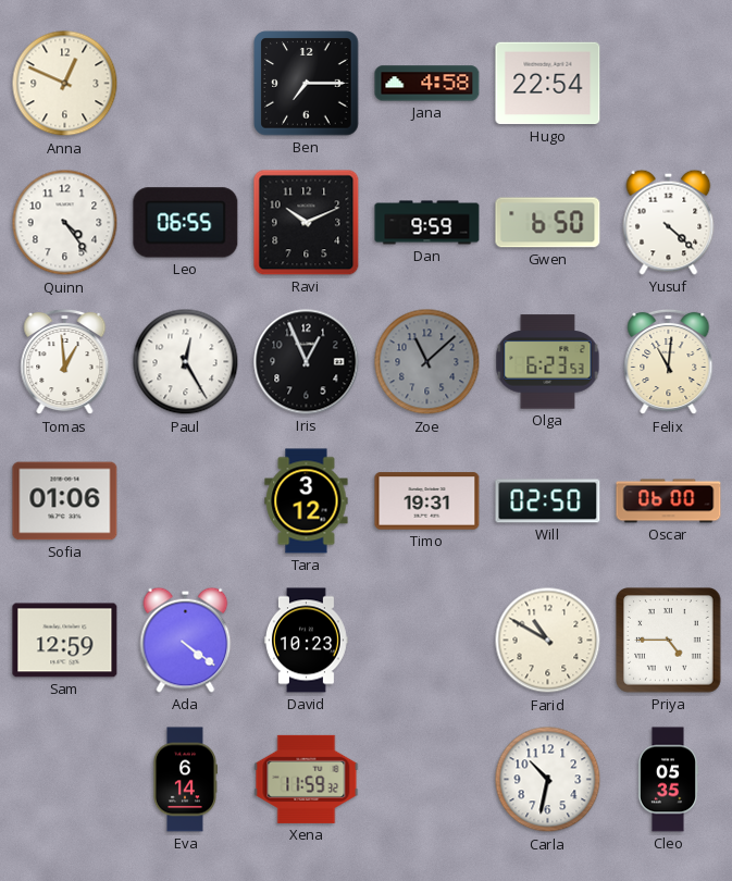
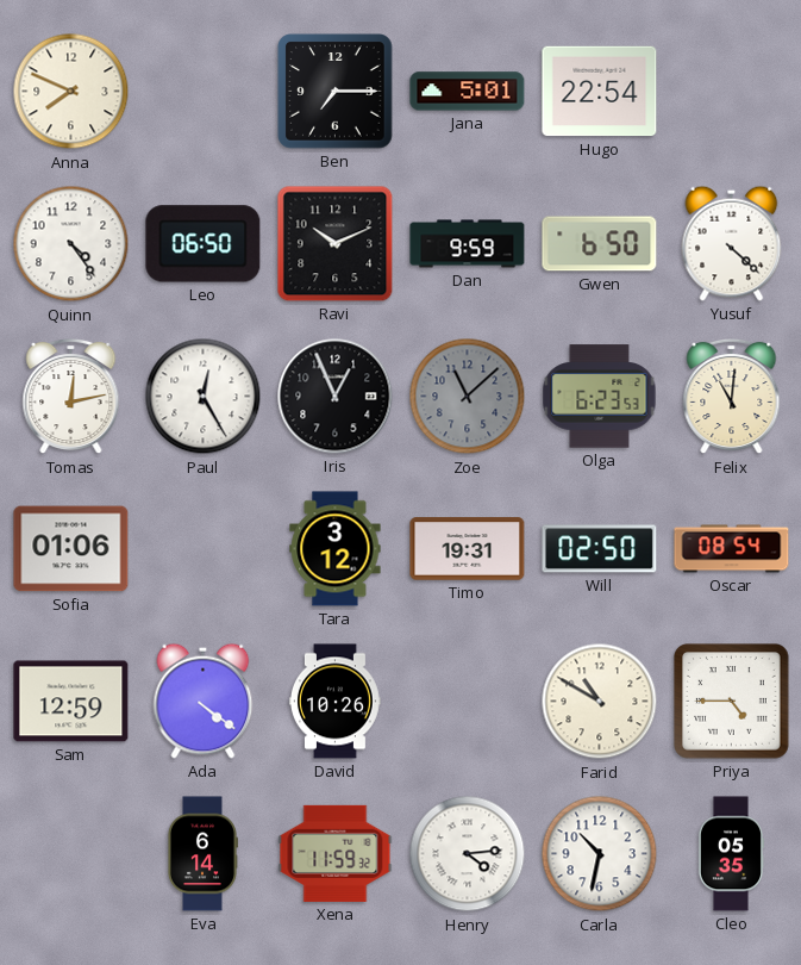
Anna: 12:49 -> 7:49
Jana: 4:58 -> 5:01
Leo: 06:55 -> 06:50
Tomas: 12:59 -> 12:13
Oscar: 06:00 -> 08:54
David: 10:23 -> 10:26
Henry: none -> 4:14
